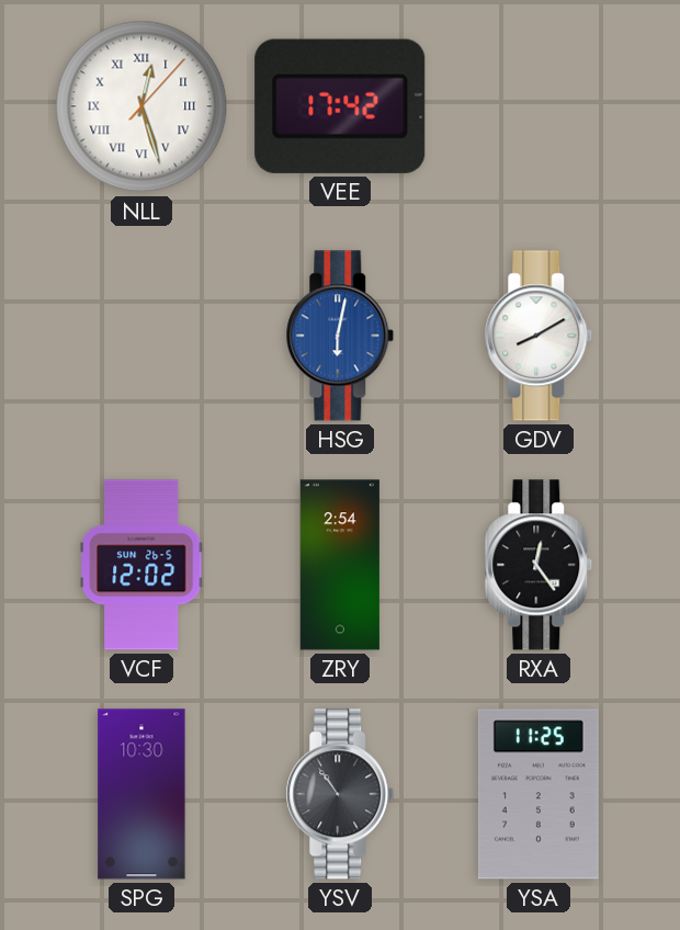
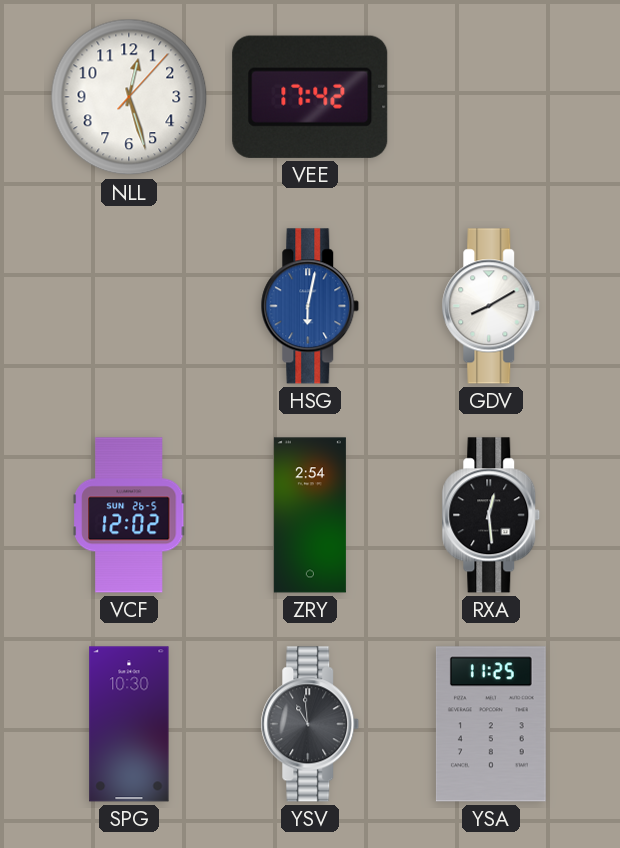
NLL numerals: Roman -> Arabic
RXA: 12:24 -> 12:29
YSV: 10:54 -> 10:59
